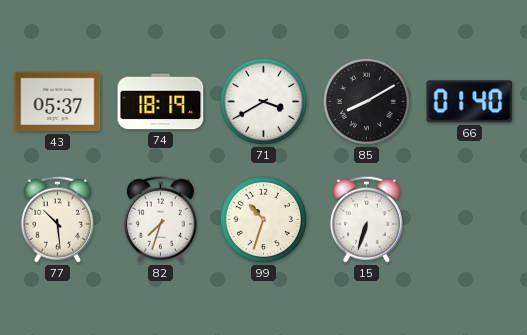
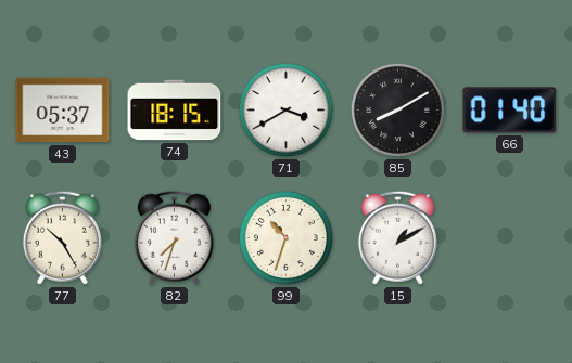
74: 18:19 -> 18:15
77: 10:29 -> 10:25
15: 6:33 -> 1:10
